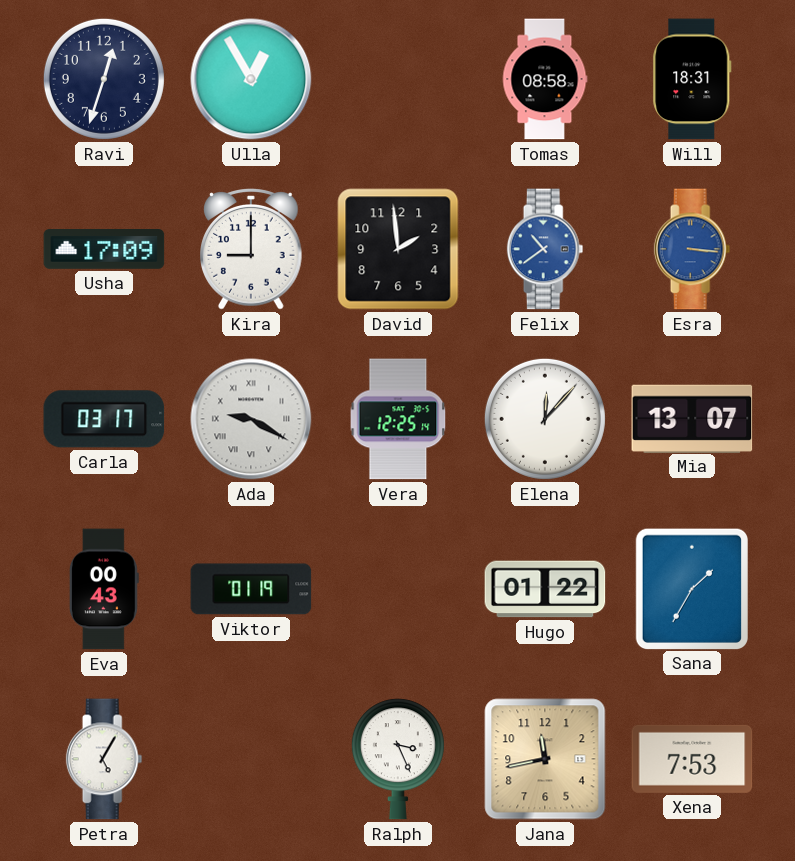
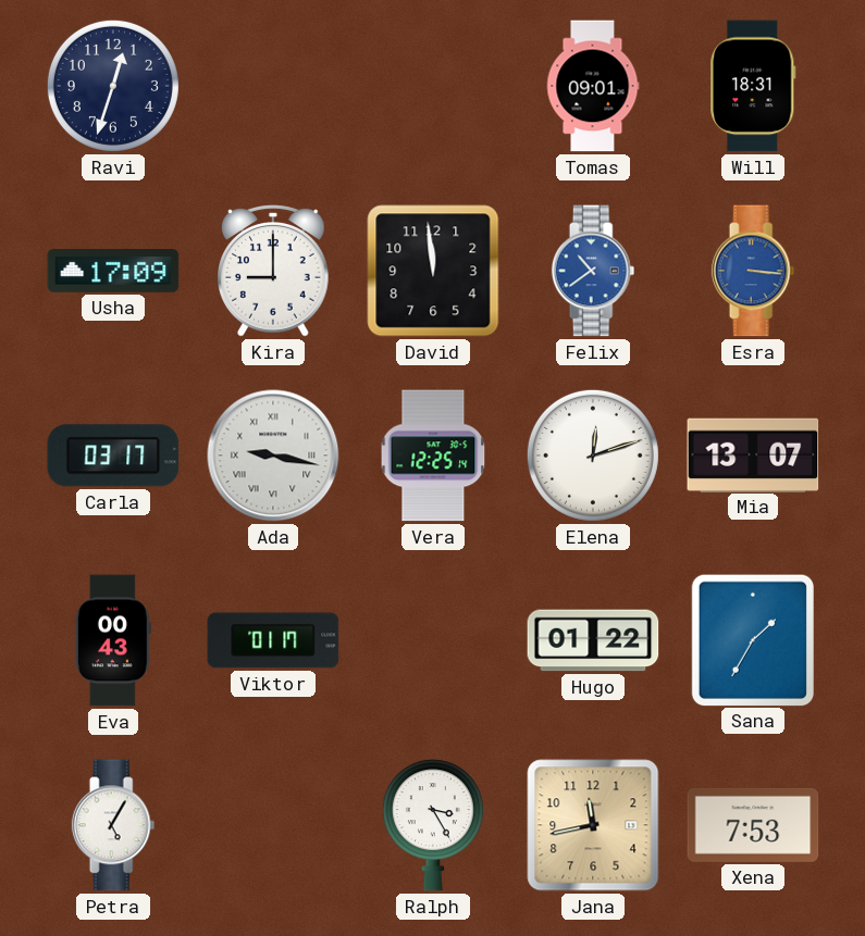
Ulla: 12:55 -> none
Tomas: 08:58 -> 09:01
David: 1:59 -> 11:59
Ada: 9:20 -> 9:17
Elena: 12:07 -> 12:12
Viktor: 01:19 -> 01:17
Ralph: 3:26 -> 3:25
